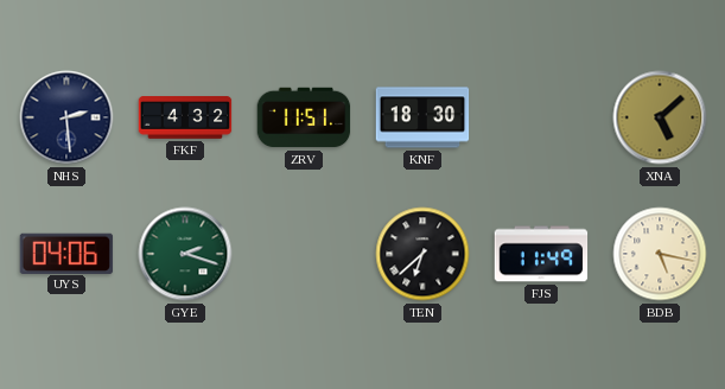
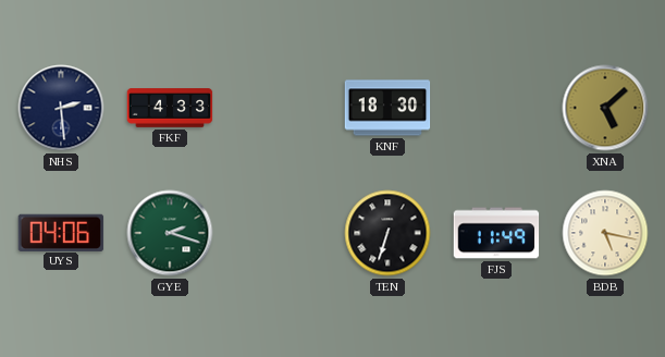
FKF: 4:32 -> 4:33
ZRV: 11:51 -> none
TEN: 6:38 -> 6:33
